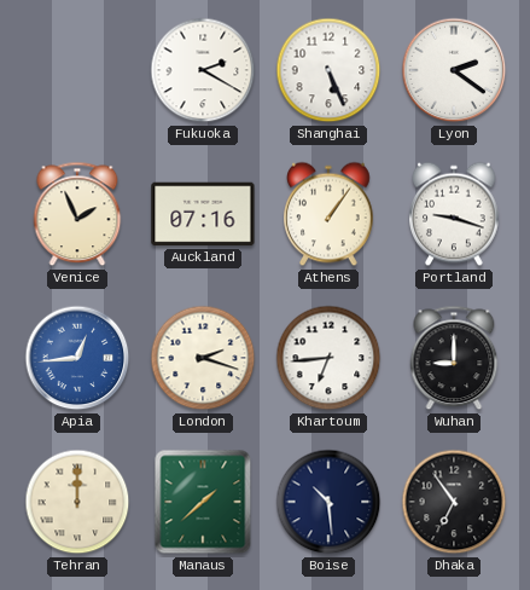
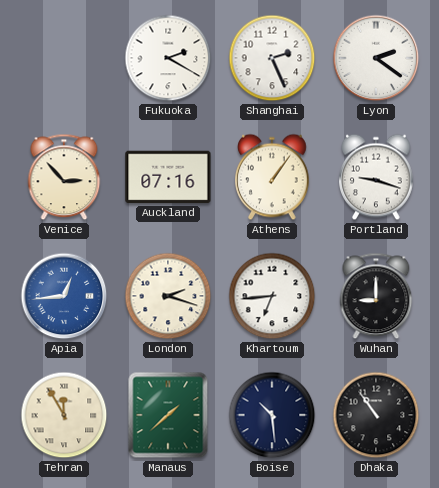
Shanghai: 5:26 -> 2:26
Venice: 1:56 -> 2:53
Tehran: 12:00 -> 11:55
Dhaka: 6:54 -> 10:54
